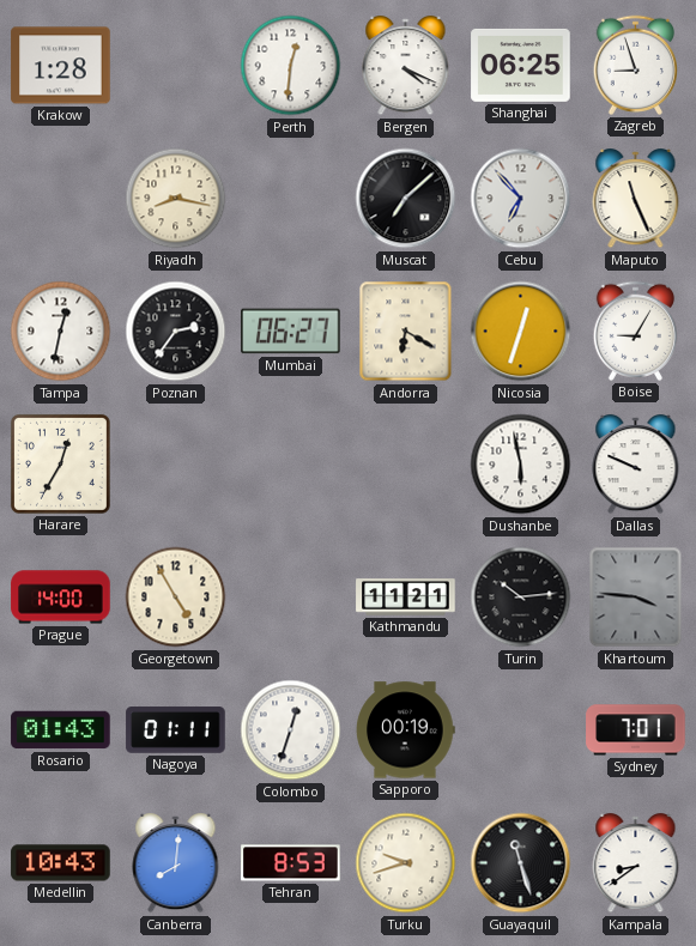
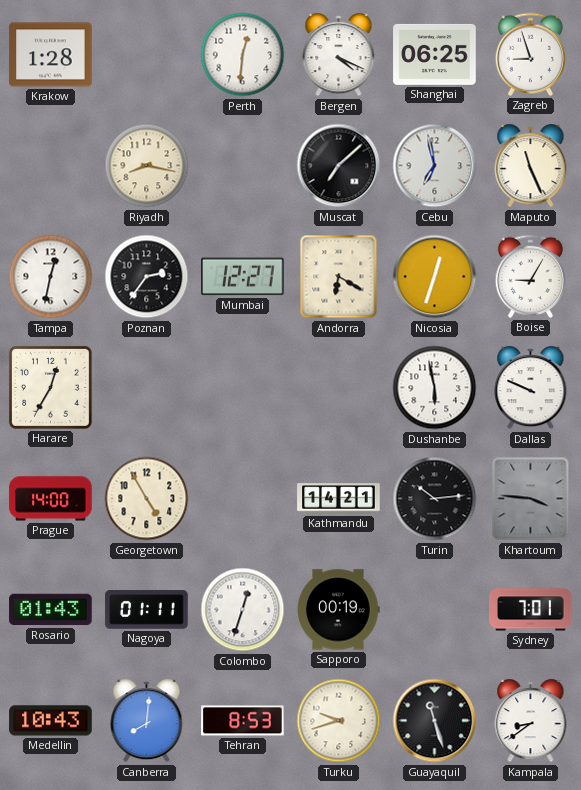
Cebu: 6:53 -> 6:58
Mumbai: 06:27 -> 12:27
Kathmandu: 11:21 -> 14:21
